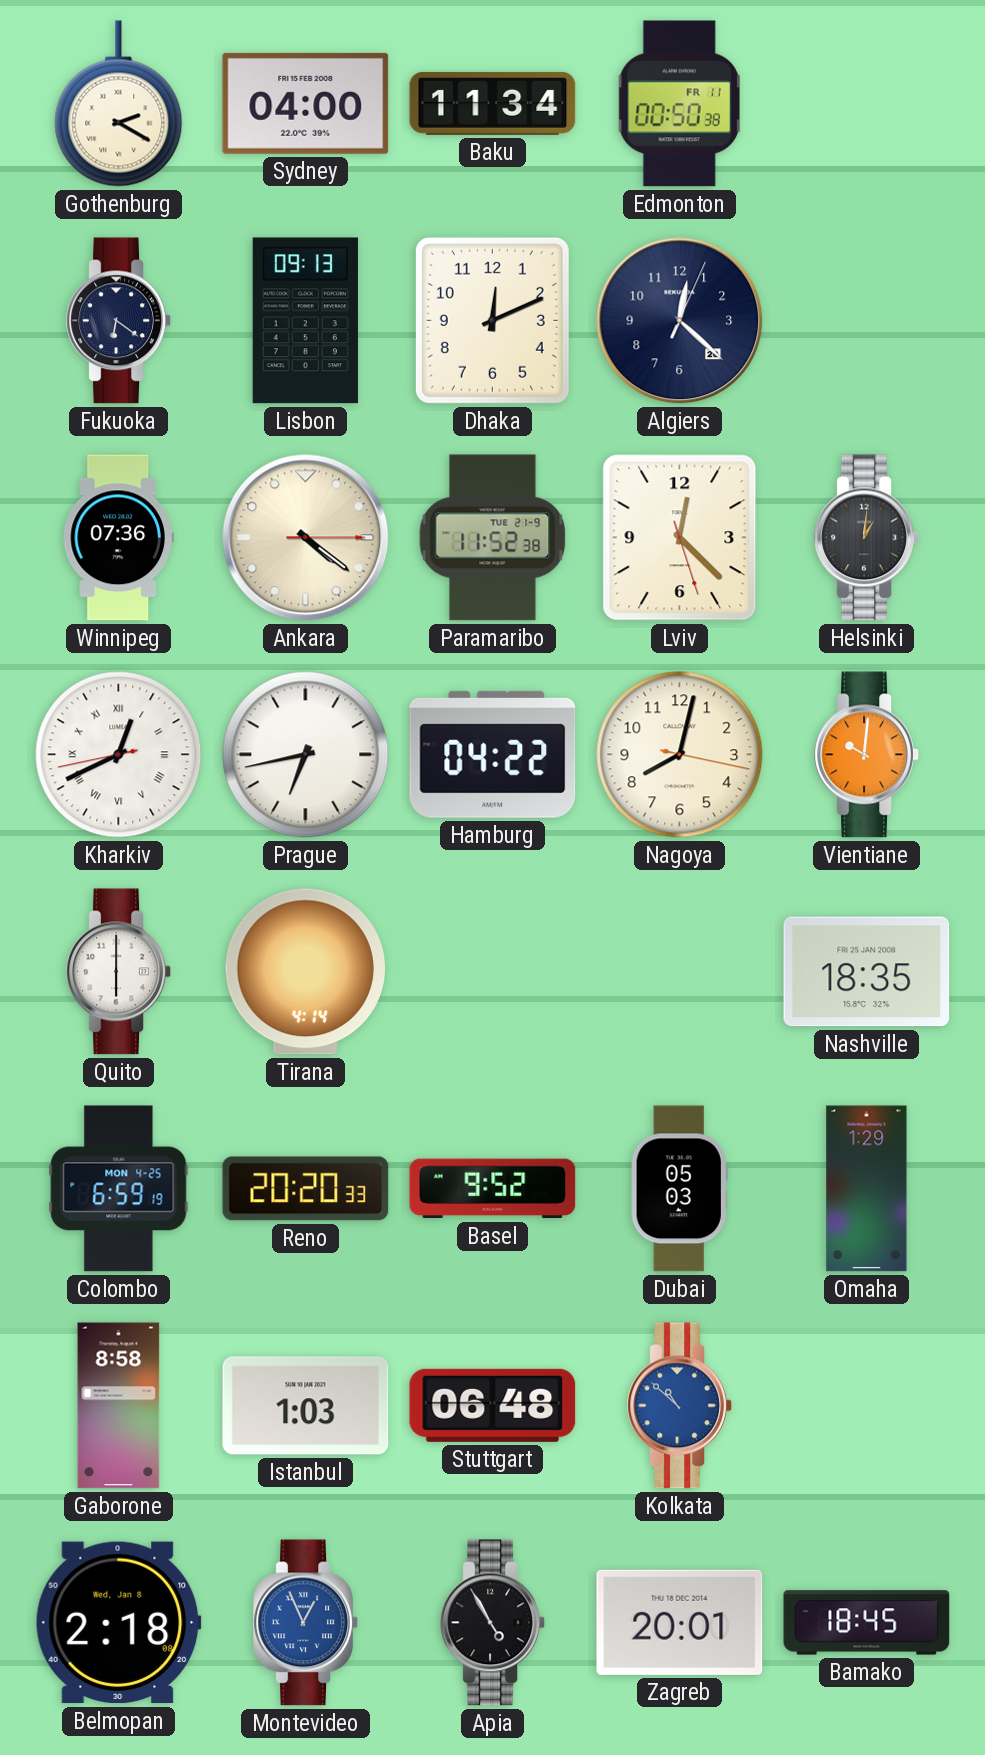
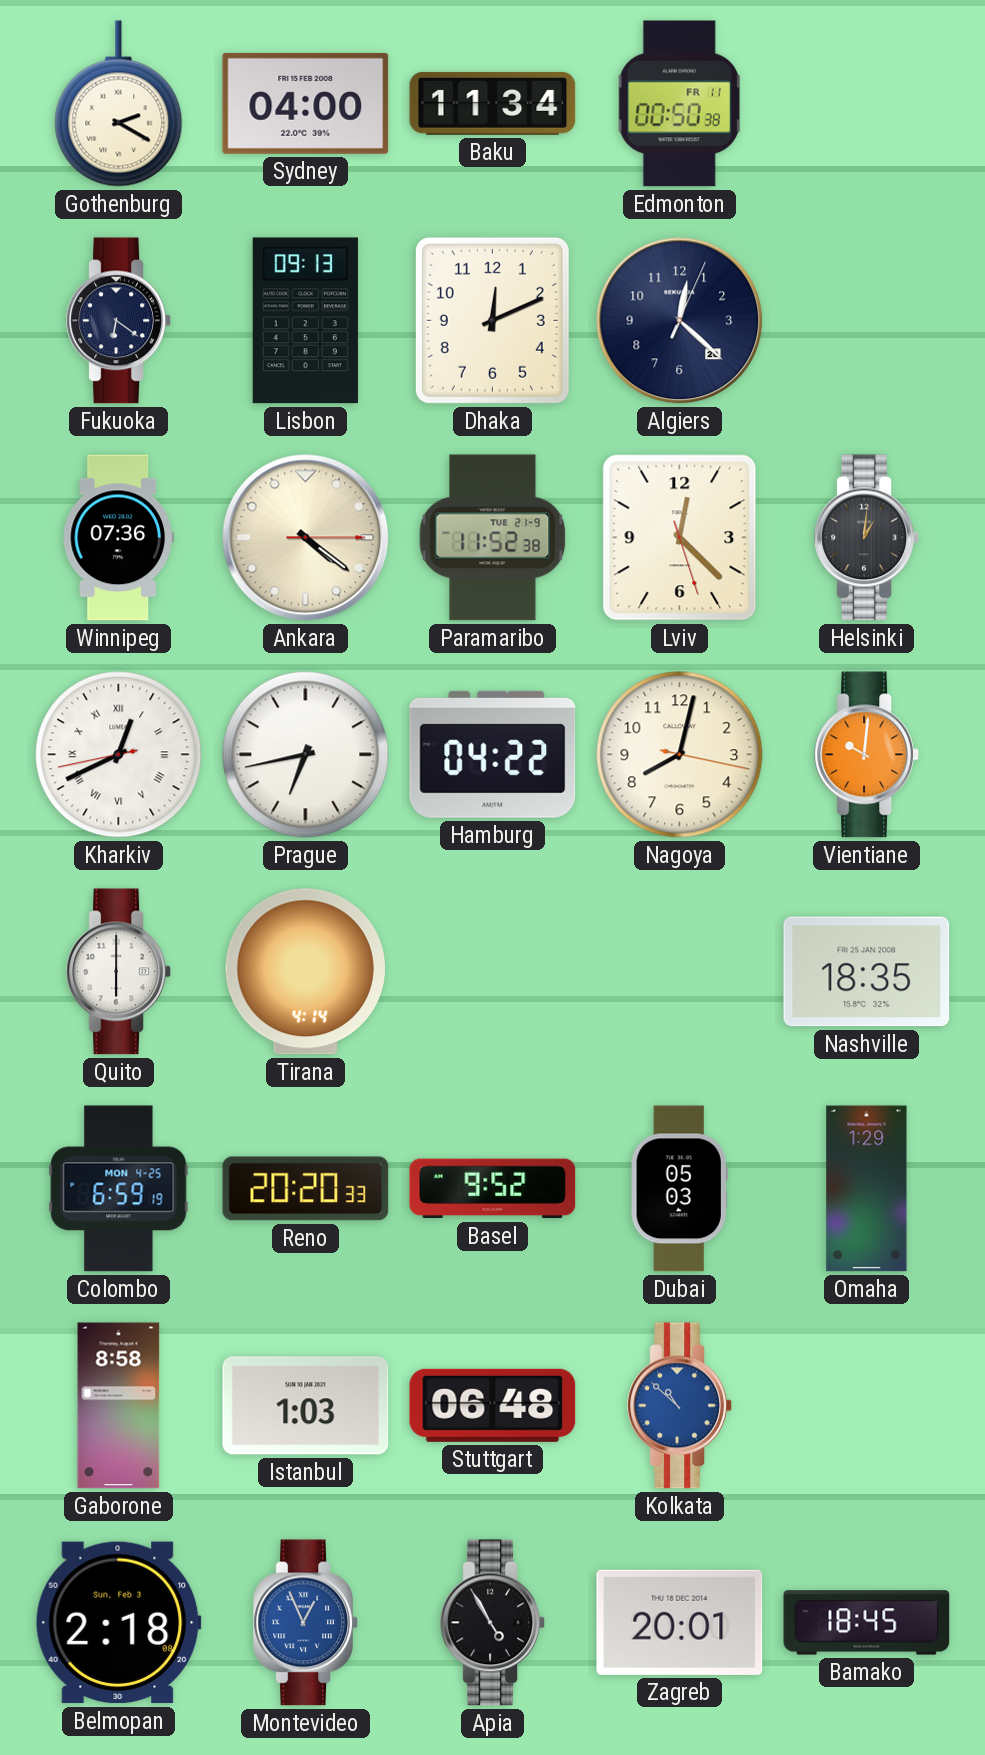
Belmopan date: Wed, Jan 8 -> Sun, Feb 3
